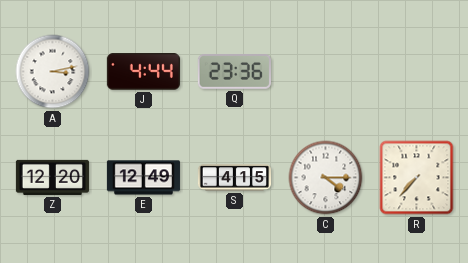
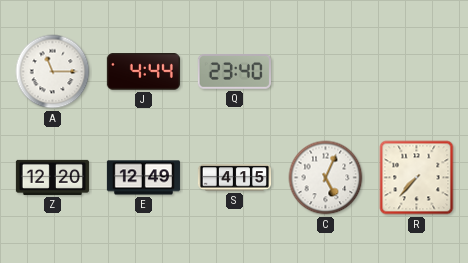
A: 3:13 -> 11:15
Q: 23:36 -> 23:40
C: 4:15 -> 5:04
